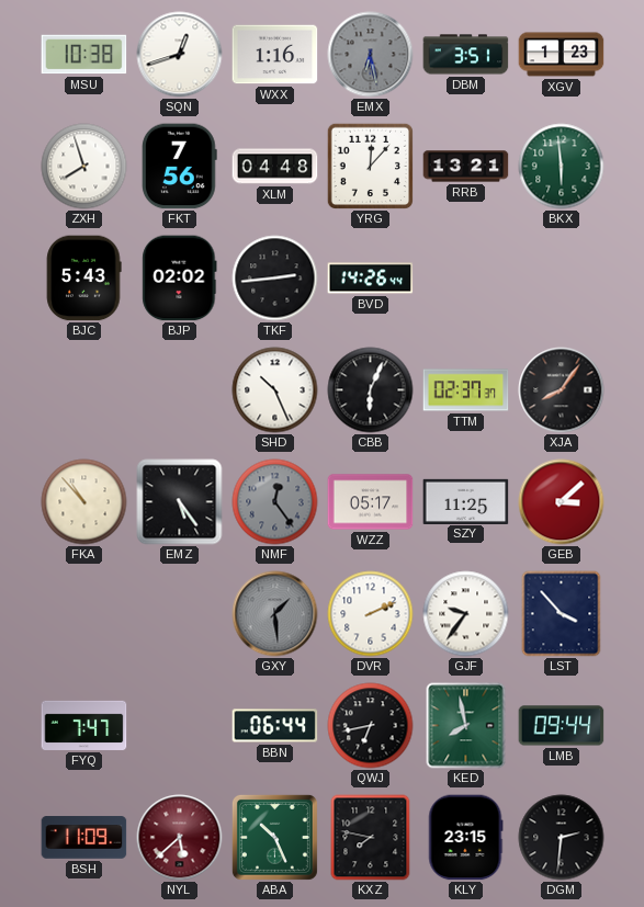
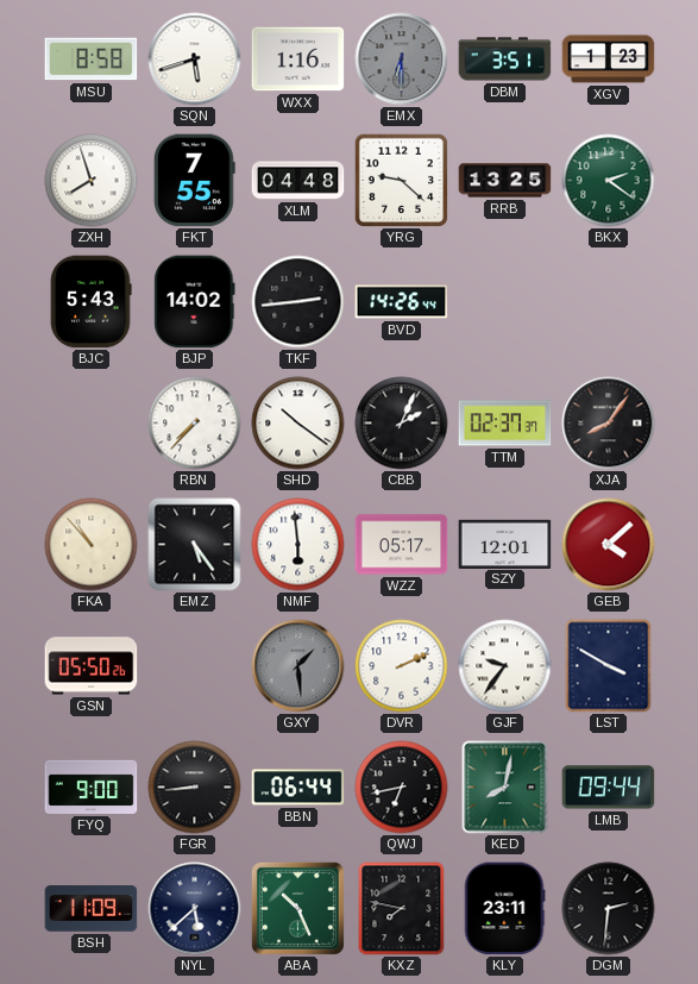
MSU: 10:38 -> 8:58
SQN: 12:42 -> 5:42
EMX: 6:28 -> 6:30
FKT: 7:56 -> 7:55
YRG: 12:07 -> 9:22
RRB: 13:21 -> 13:25
BKX: 5:59 -> 2:21
BJP: 02:02 -> 14:02
RBN: none -> 7:37
SHD: 10:26 -> 10:21
CBB: 6:04 -> 2:04
NMF: 12:24 -> 5:59
NMF dial: grey -> white
SZY: 11:25 -> 12:01
GEB: 3:08 -> 4:08
GSN: none -> 05:50
LST: 3:53 -> 3:50
FYQ: 7:47 -> 9:00
FGR: none -> 8:44
KED: 7:58 -> 8:02
NYL dial: burgundy -> navy
KLY: 23:15 -> 23:11
